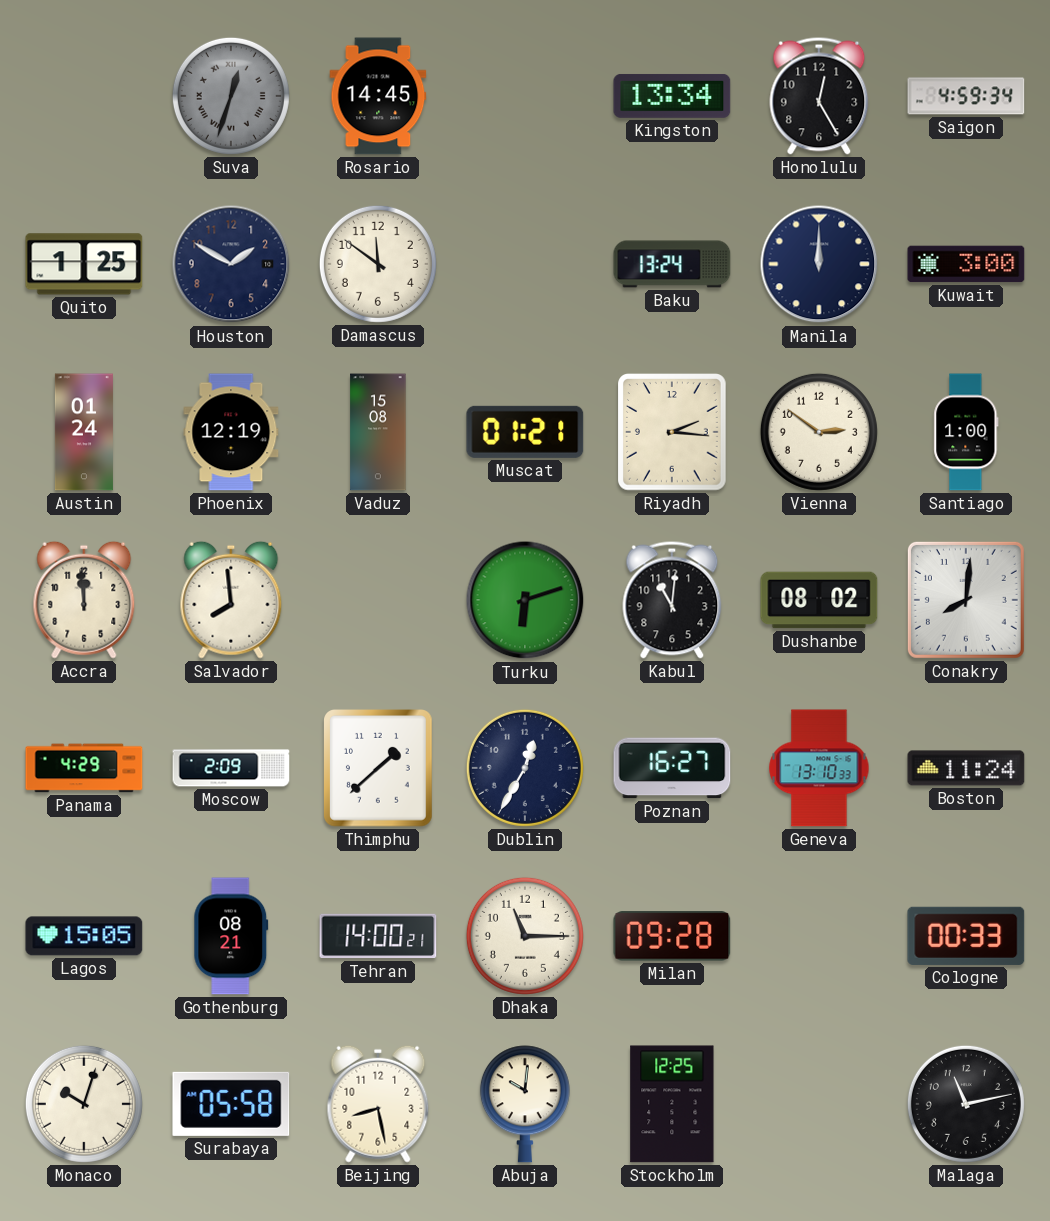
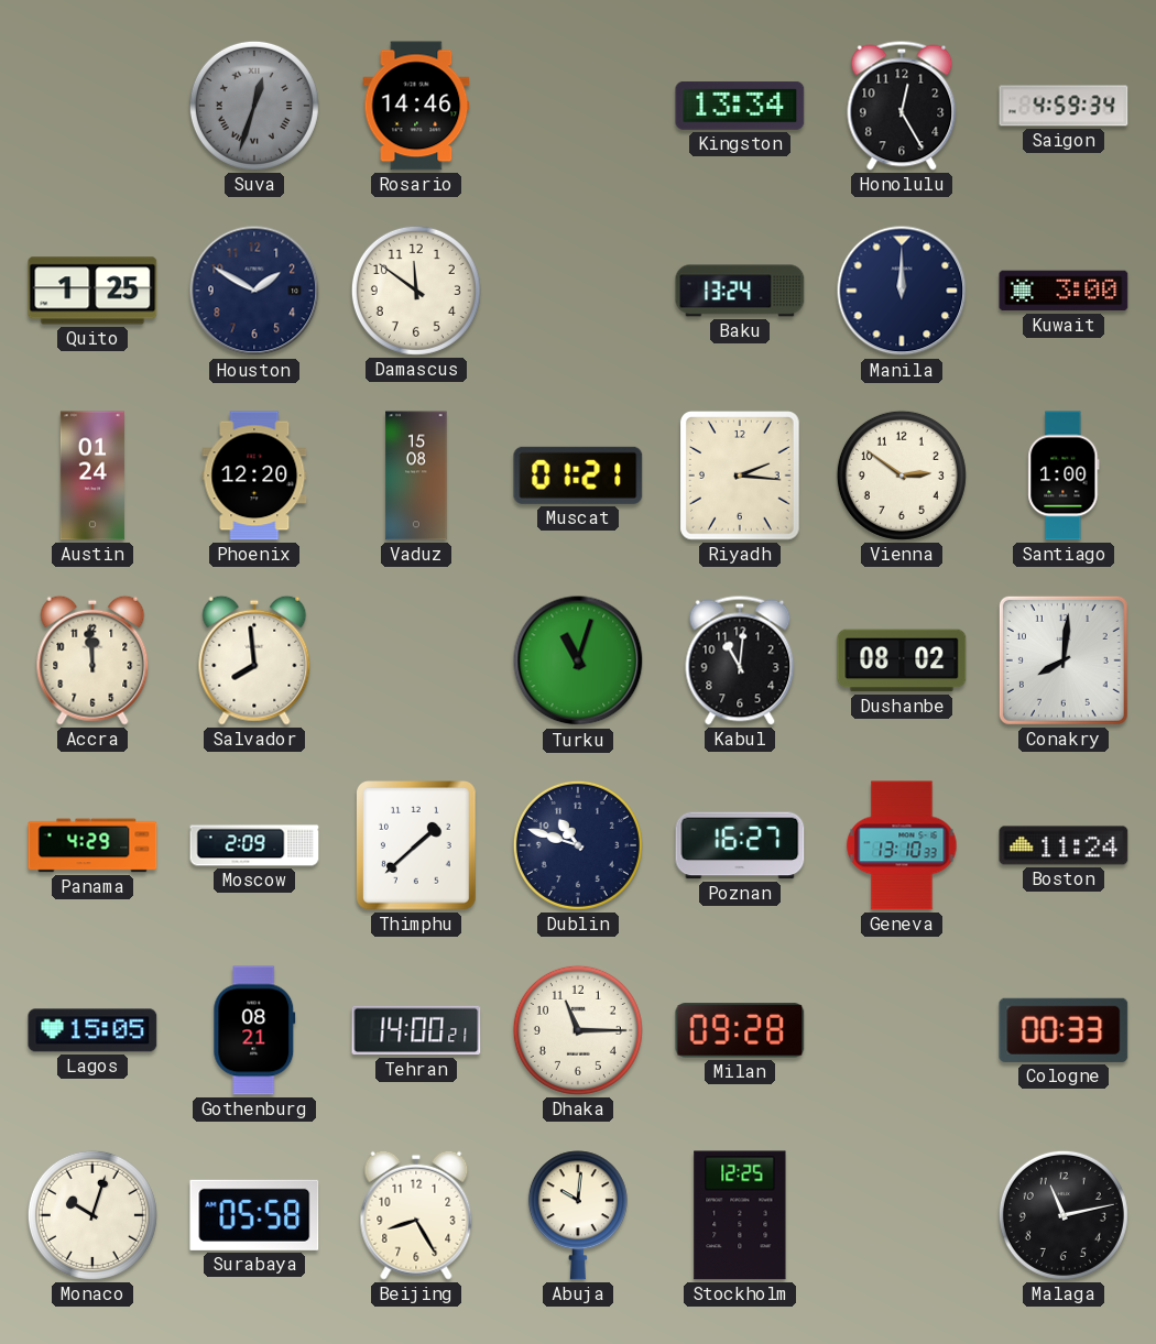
Rosario: 14:45 -> 14:46
Phoenix: 12:19 -> 12:20
Turku: 6:12 -> 11:03
Dublin: 12:35 -> 10:48
Beijing: 8:28 -> 8:25
